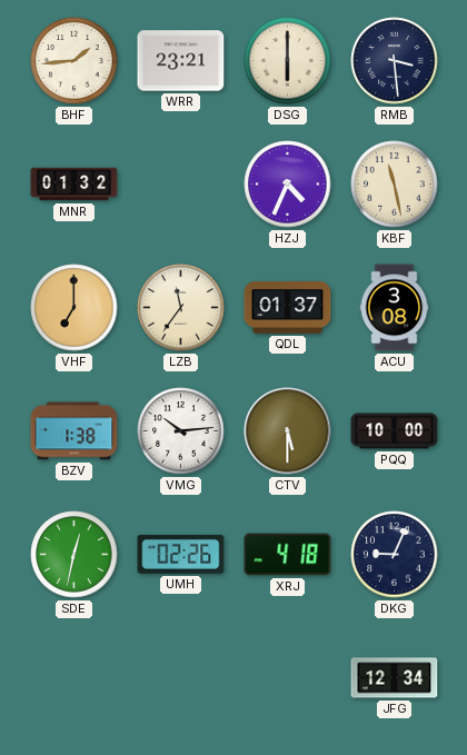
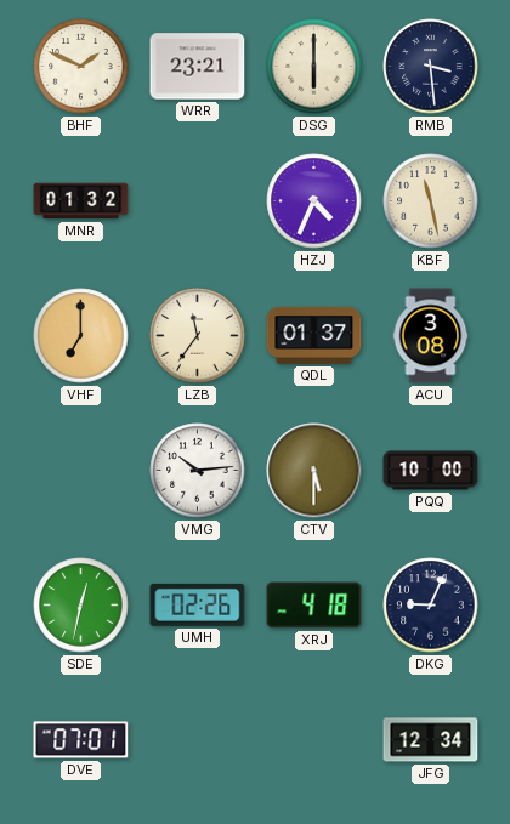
BHF: 1:44 -> 1:49
BZV: 1:38 -> none
DVE: none -> 07:01
